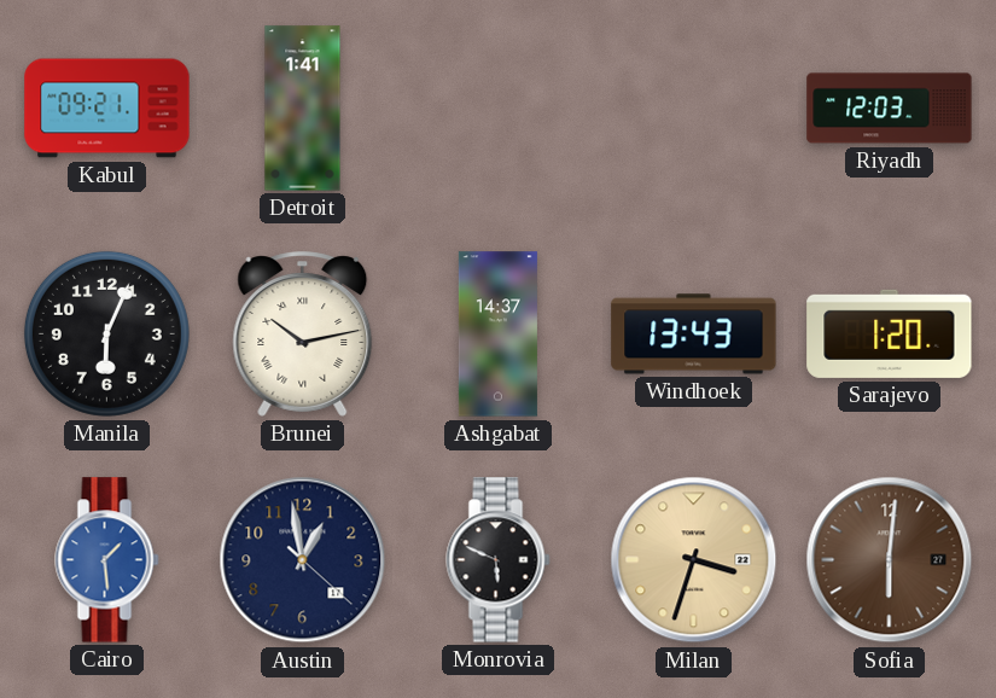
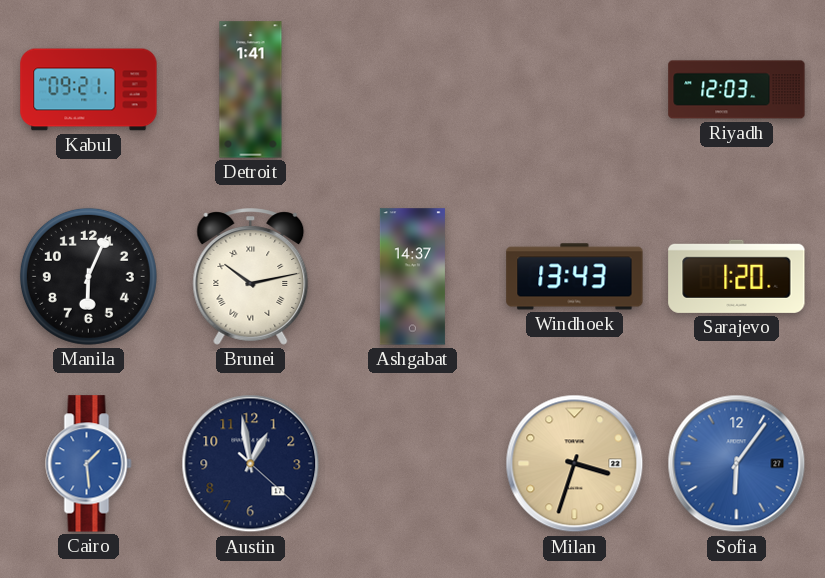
Monrovia: 5:49 -> none
Sofia: 6:01 -> 6:06
Sofia dial: brown -> blue
